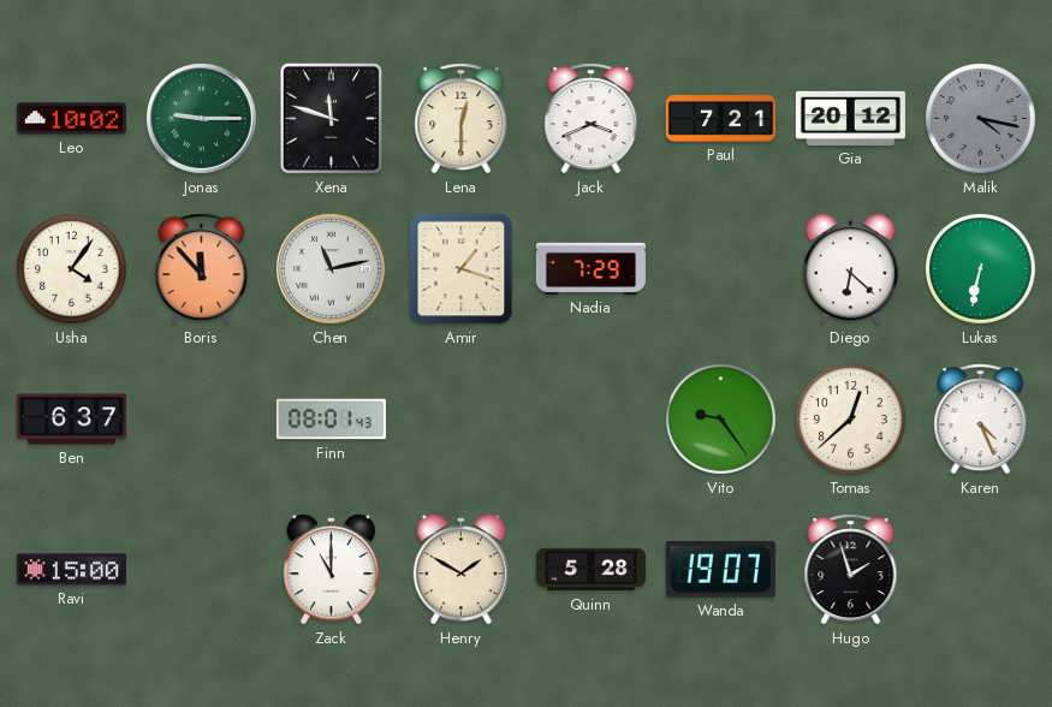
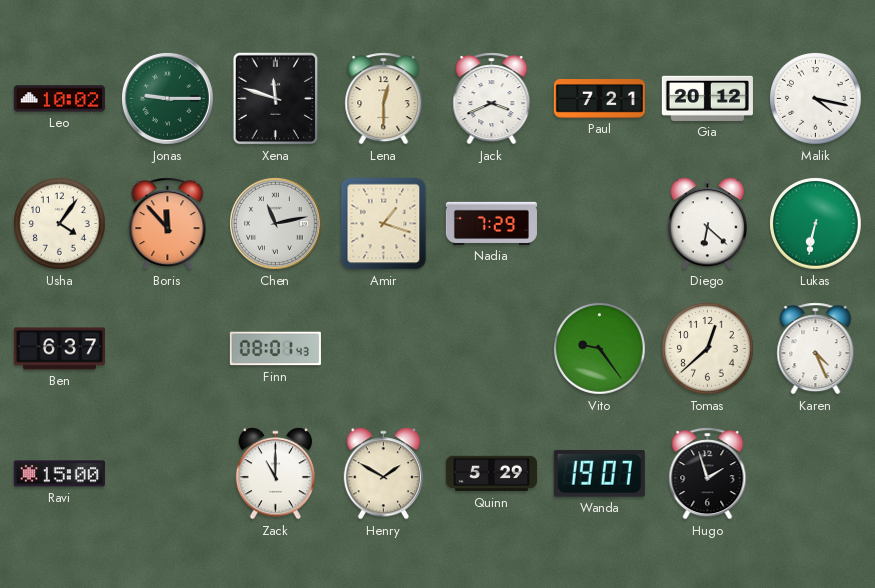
Malik dial: grey -> white
Quinn: 5:28 -> 5:29
